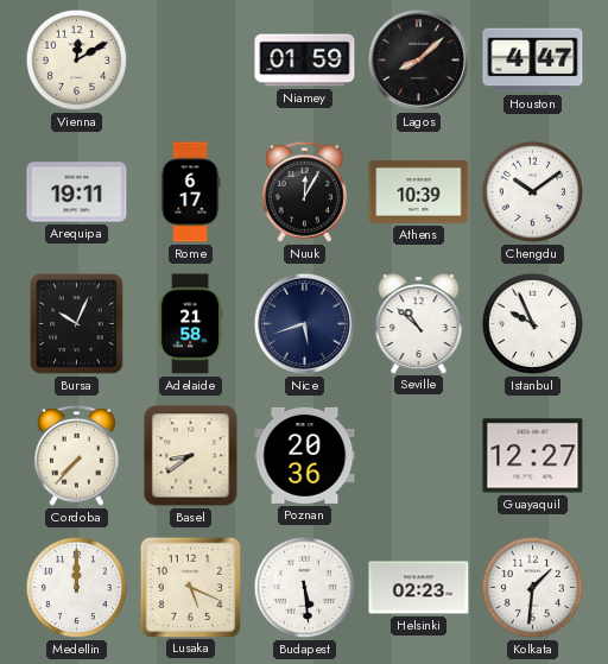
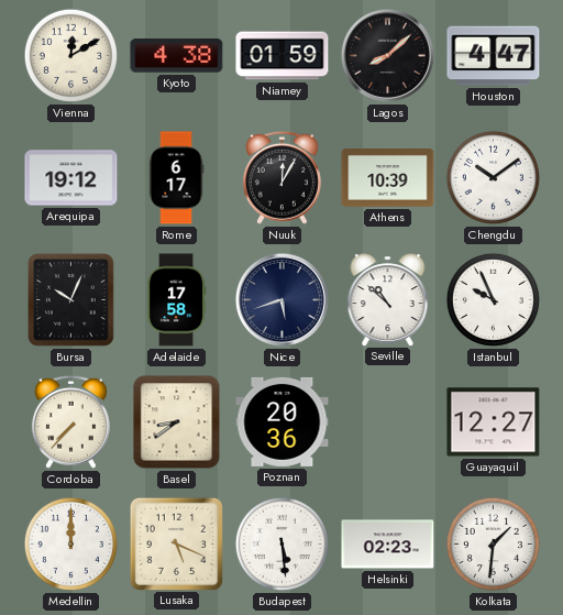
Kyoto: none -> 4:38
Arequipa: 19:11 -> 19:12
Adelaide: 21:58 -> 17:58
